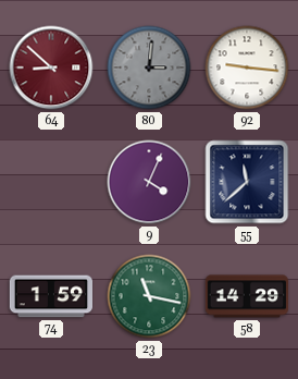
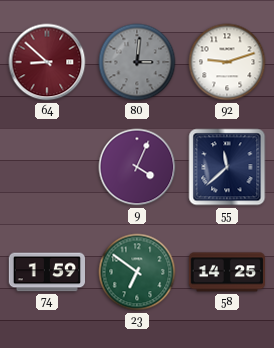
92: 9:16 -> 9:12
23: 11:17 -> 6:51
58: 14:29 -> 14:25
